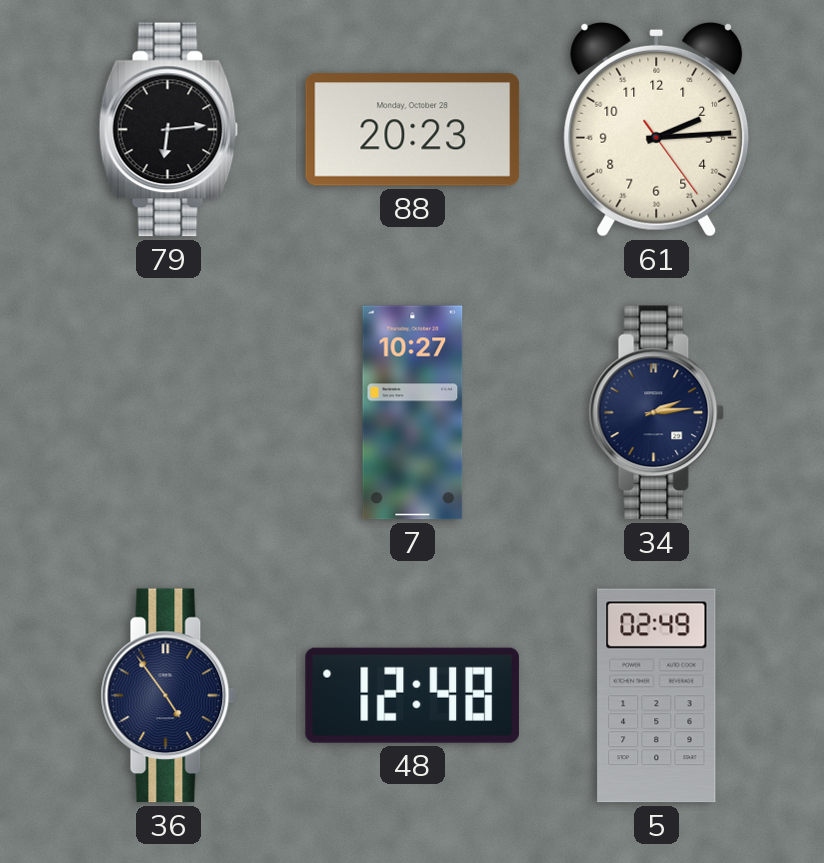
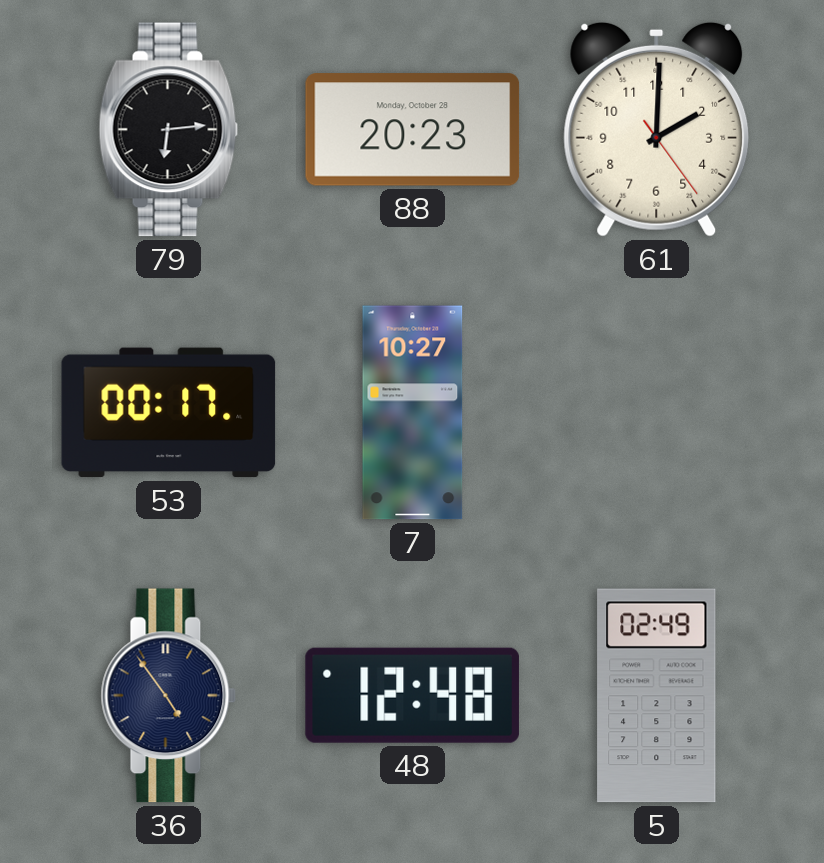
61: 2:14 -> 2:00
53: none -> 00:17
34: 2:14 -> none
